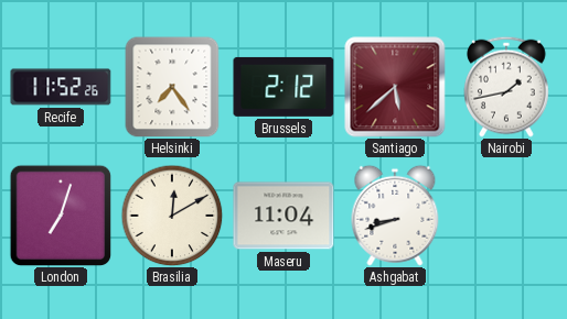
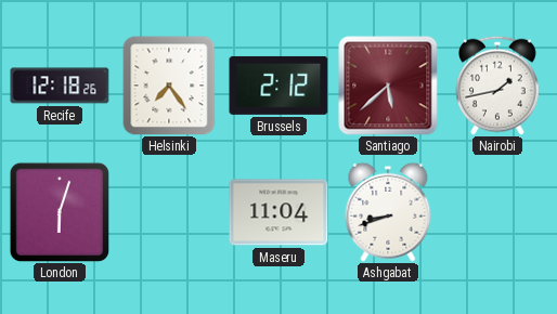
Recife: 11:52 -> 12:18
London: 7:03 -> 6:03
Brasilia: 12:10 -> none
